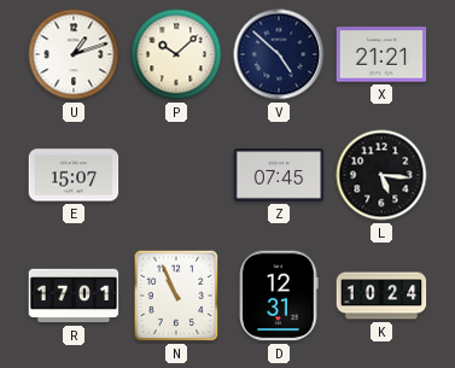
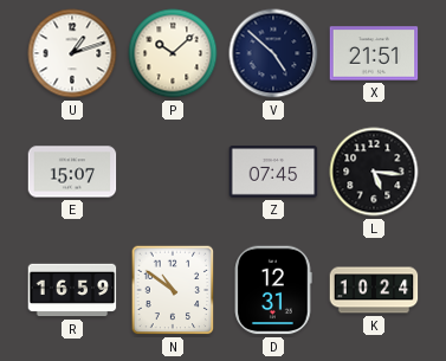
X: 21:21 -> 21:51
R: 17:01 -> 16:59
N: 10:56 -> 10:51
